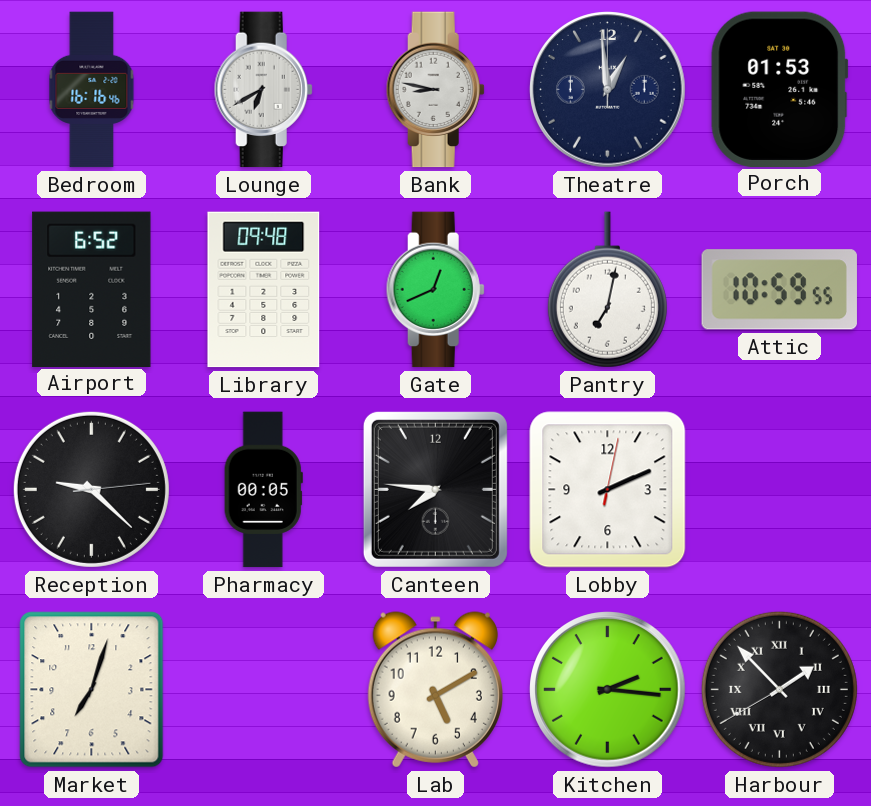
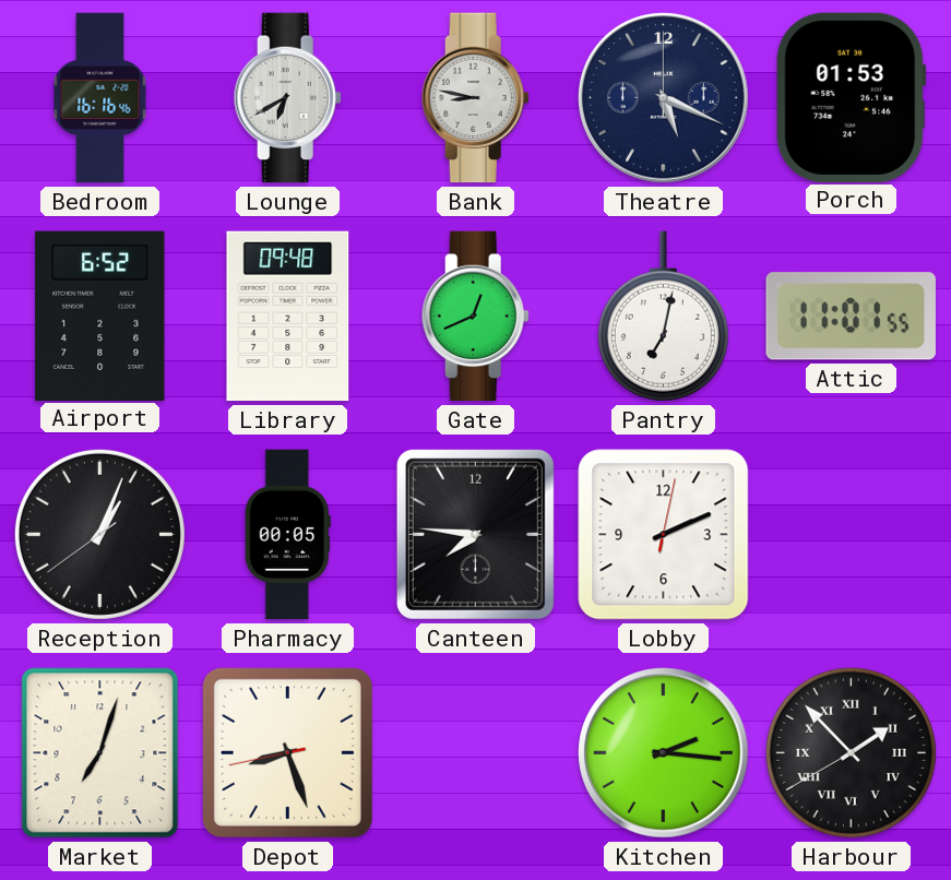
Theatre: 12:59 -> 5:19
Attic: 10:59 -> 11:01
Reception: 9:22 -> 1:03
Depot: none -> 8:26
Lab: 5:10 -> none
